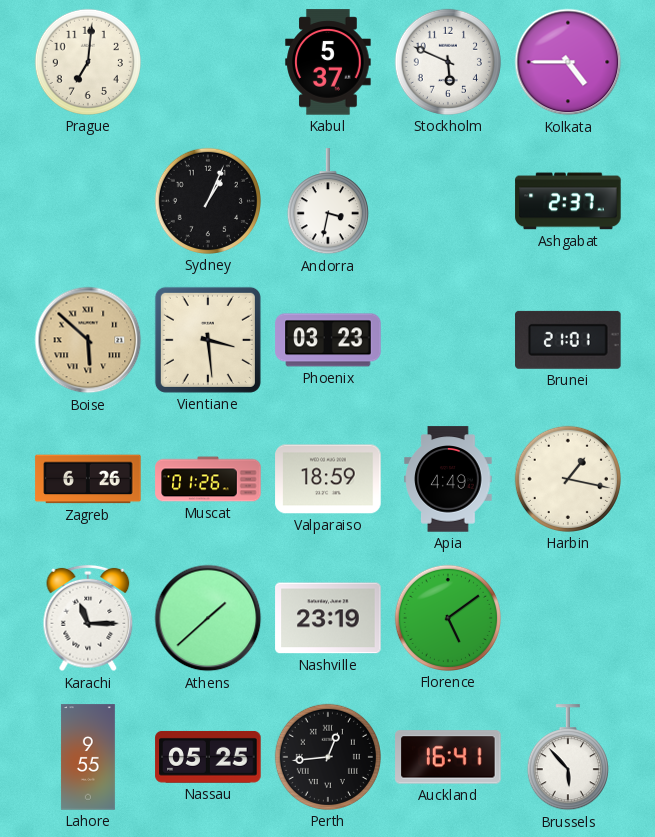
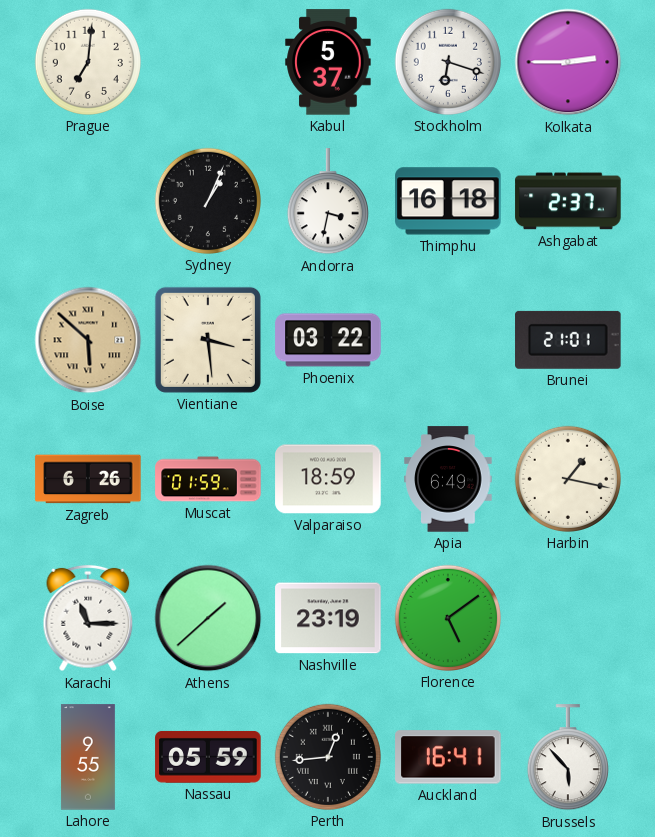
Stockholm: 5:49 -> 6:18
Kolkata: 4:45 -> 2:45
Thimphu: none -> 16:18
Phoenix: 03:23 -> 03:22
Muscat: 01:26 -> 01:59
Apia: 4:49 -> 6:49
Nassau: 05:25 -> 05:59
